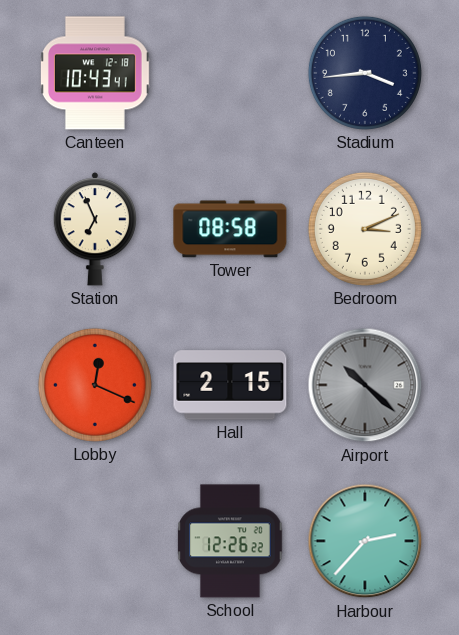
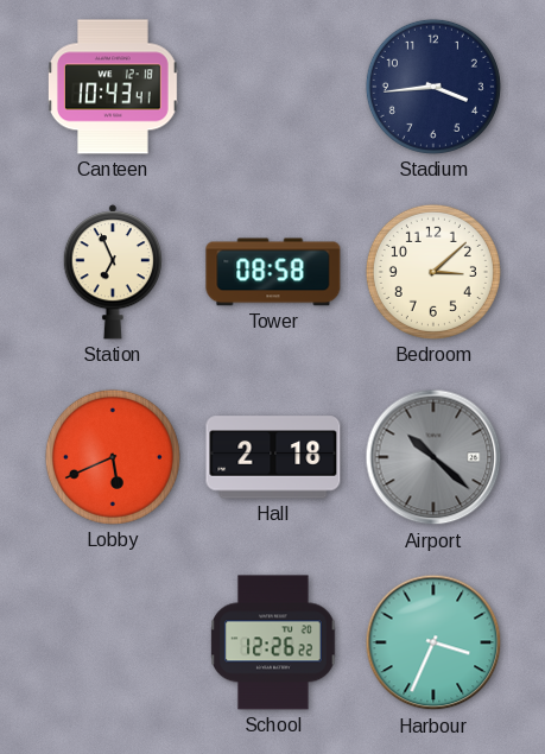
Bedroom: 3:11 -> 3:08
Lobby: 12:19 -> 5:41
Hall: 2:15 -> 2:18
Harbour: 2:37 -> 3:34
